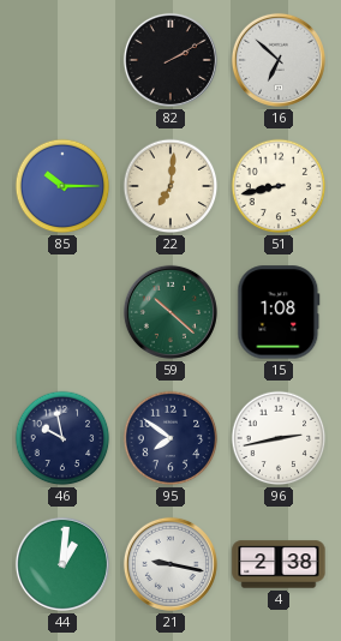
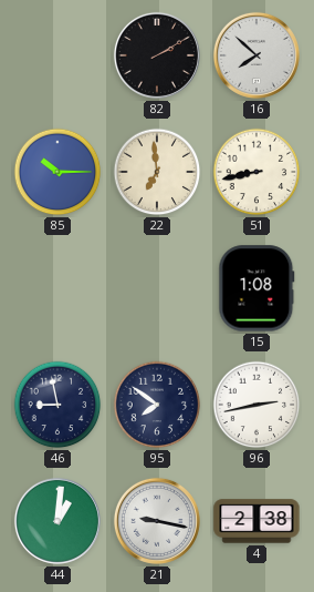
16: 6:52 -> 7:52
22: 7:01 -> 6:59
59: 10:22 -> none
46: 9:58 -> 8:58
